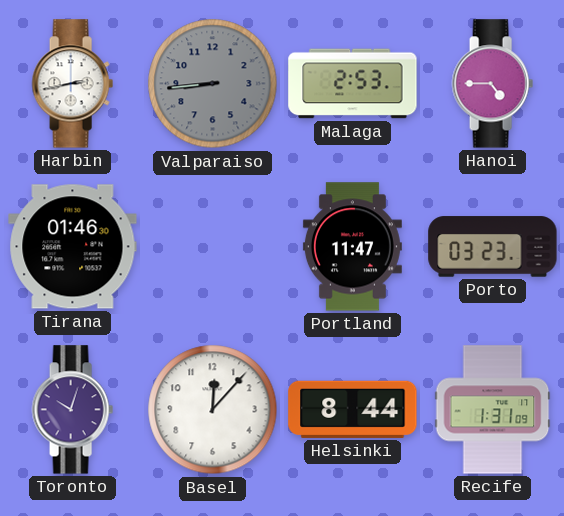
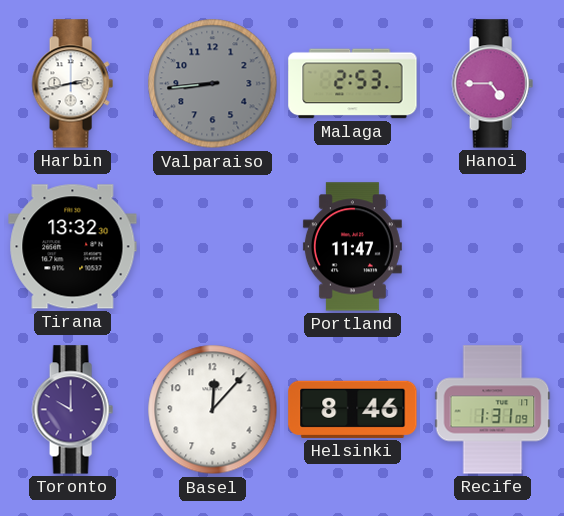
Tirana: 01:46 -> 13:32
Porto: 03:23 -> none
Toronto: 10:03 -> 10:00
Helsinki: 8:44 -> 8:46
